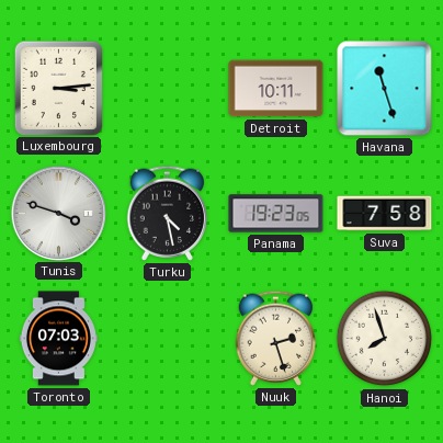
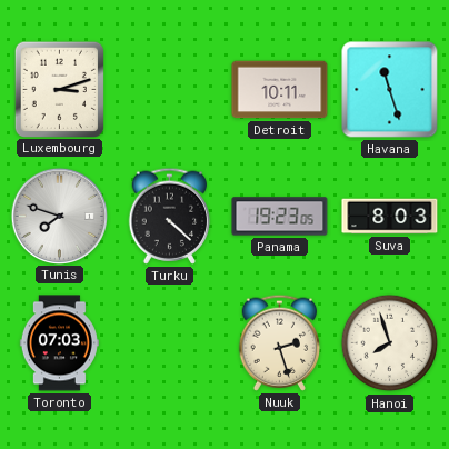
Luxembourg: 3:14 -> 3:12
Tunis: 3:48 -> 7:48
Turku: 4:28 -> 4:22
Suva: 7:58 -> 8:03
